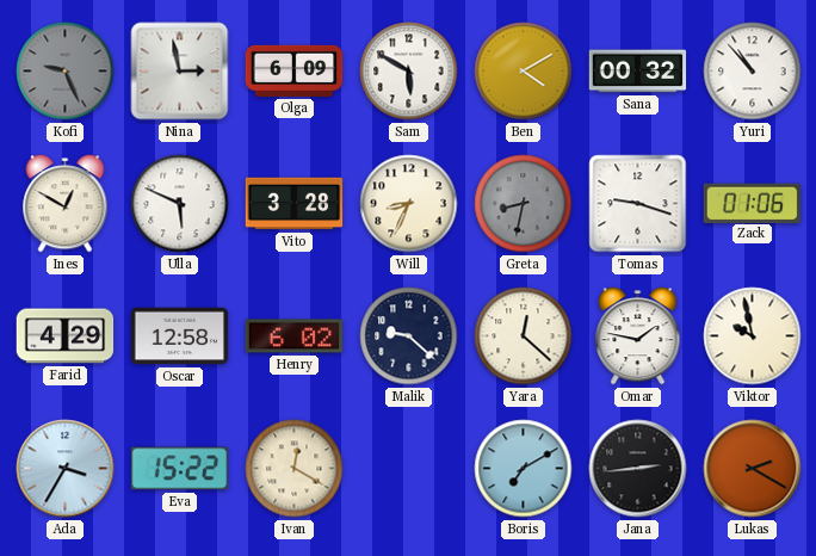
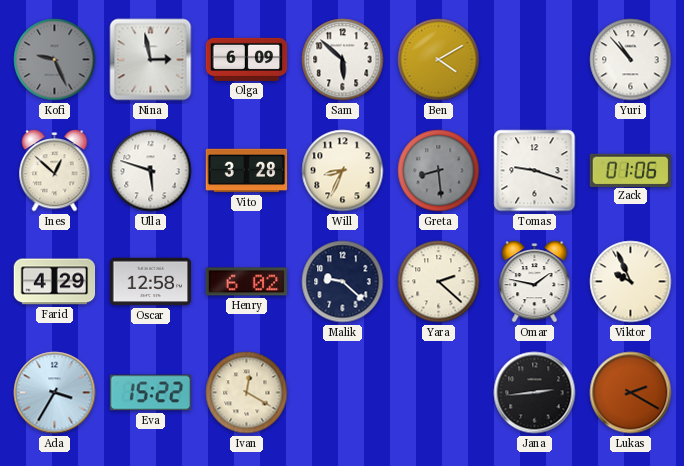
Sam: 5:50 -> 5:52
Sana: 00:32 -> none
Ines: 12:50 -> 12:52
Ulla: 5:49 -> 5:48
Greta: 8:32 -> 8:29
Yara: 12:22 -> 2:22
Viktor: 9:58 -> 9:56
Boris: 7:10 -> none
